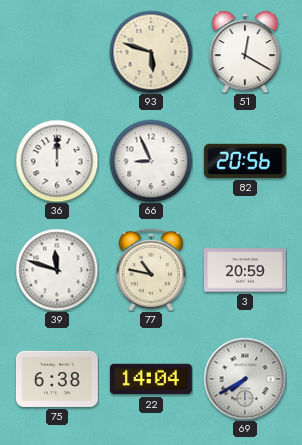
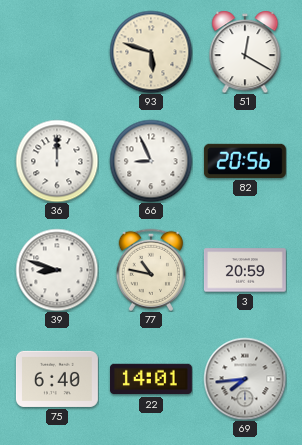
39: 11:48 -> 8:48
75: 6:38 -> 6:40
22: 14:04 -> 14:01
69: 7:40 -> 7:44
